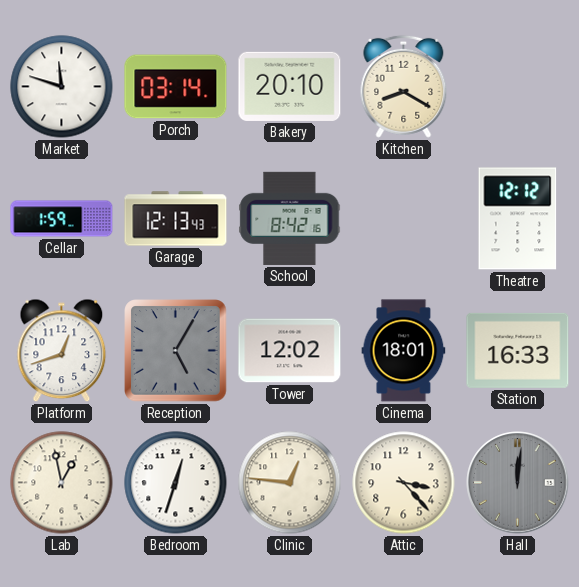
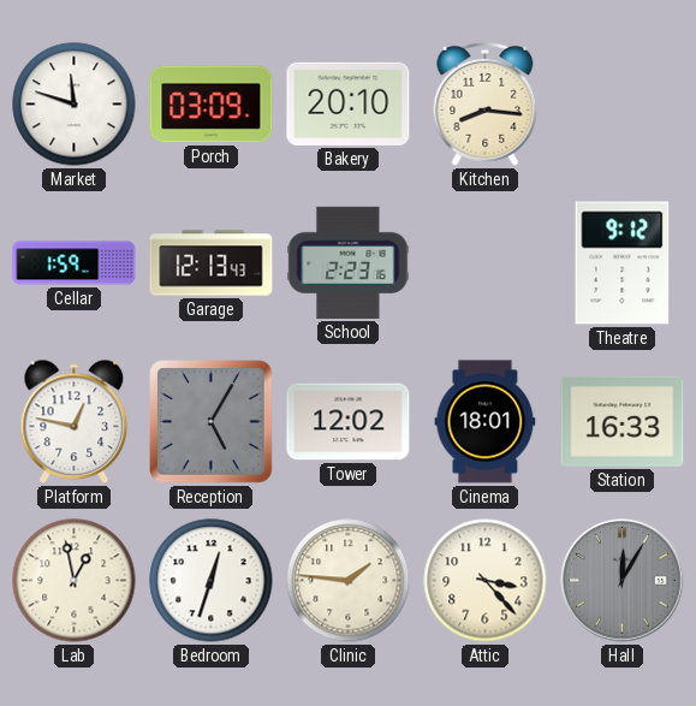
Porch: 03:14 -> 03:09
Kitchen: 8:20 -> 8:16
School: 8:42 -> 2:23
Theatre: 12:12 -> 9:12
Platform: 12:42 -> 12:47
Clinic: 12:46 -> 1:46
Hall: 12:01 -> 12:05
